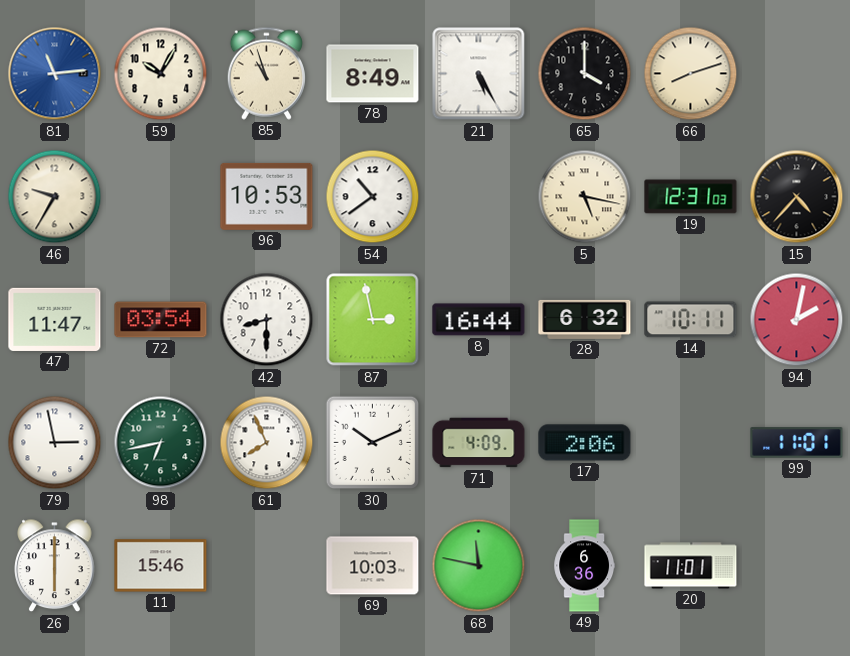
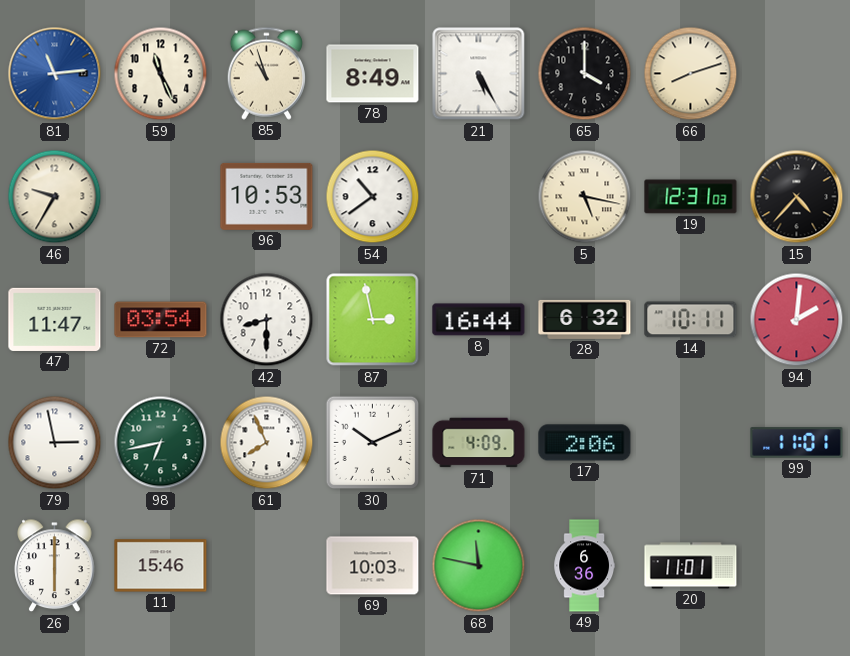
59: 10:05 -> 11:26
94: 2:02 -> 2:01
